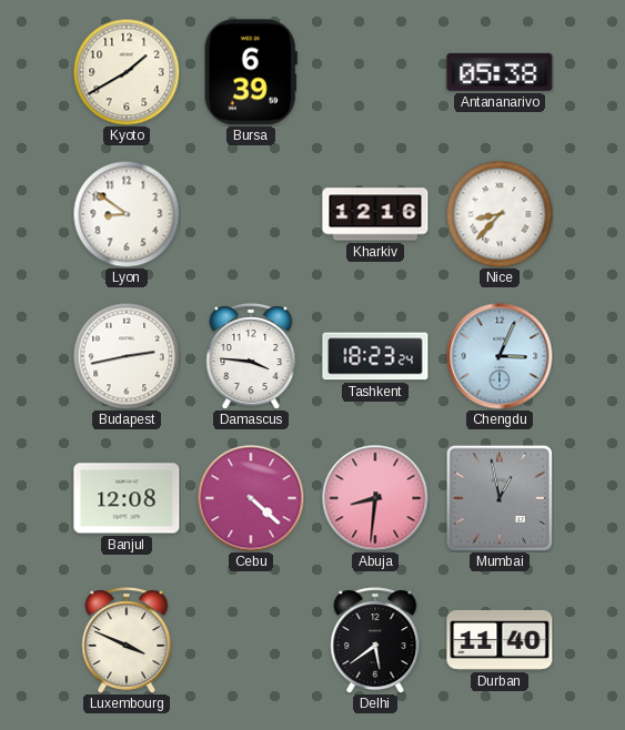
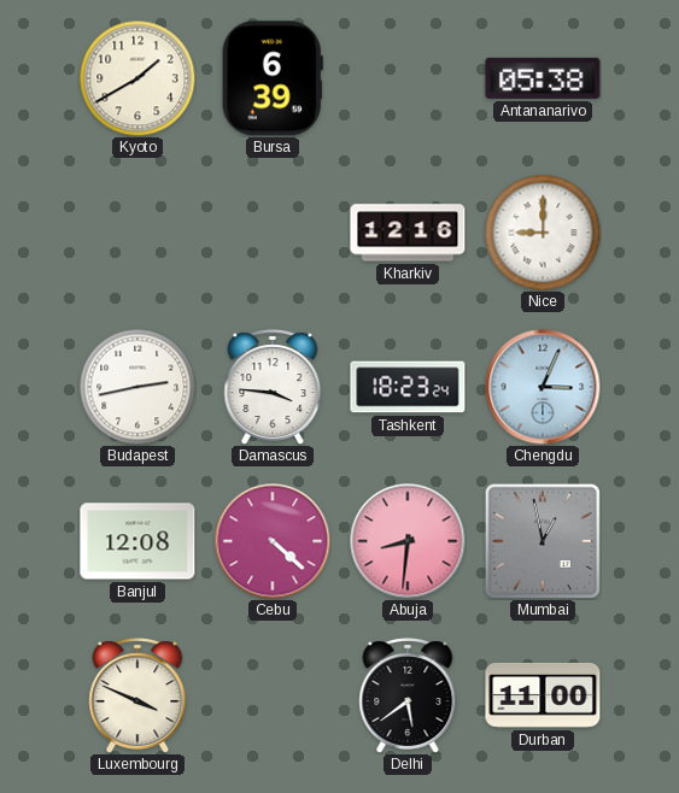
Lyon: 8:51 -> none
Nice: 8:37 -> 9:00
Durban: 11:40 -> 11:00
